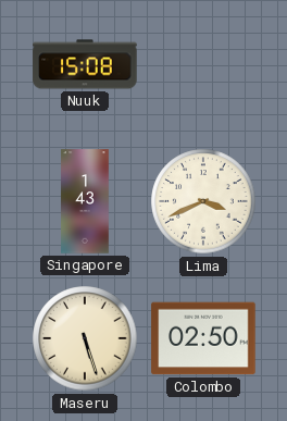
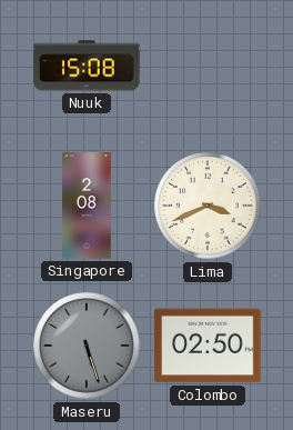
Singapore: 1:43 -> 2:08
Maseru dial: cream -> grey
